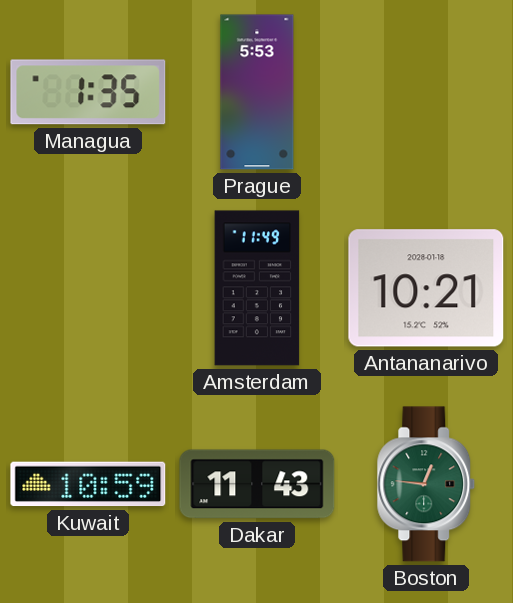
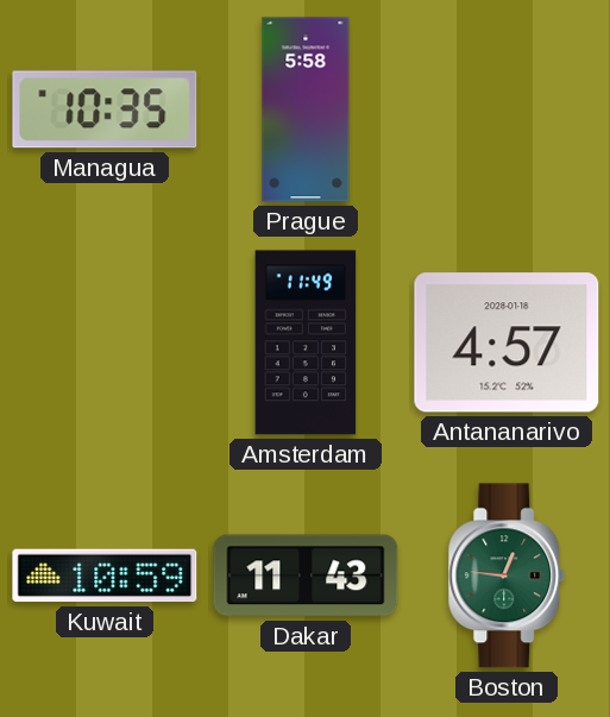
Managua: 1:35 -> 10:35
Prague: 5:53 -> 5:58
Antananarivo: 10:21 -> 4:57
